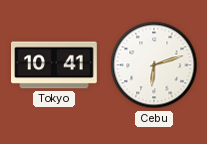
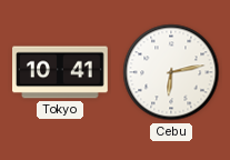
Cebu: 6:12 -> 6:13
